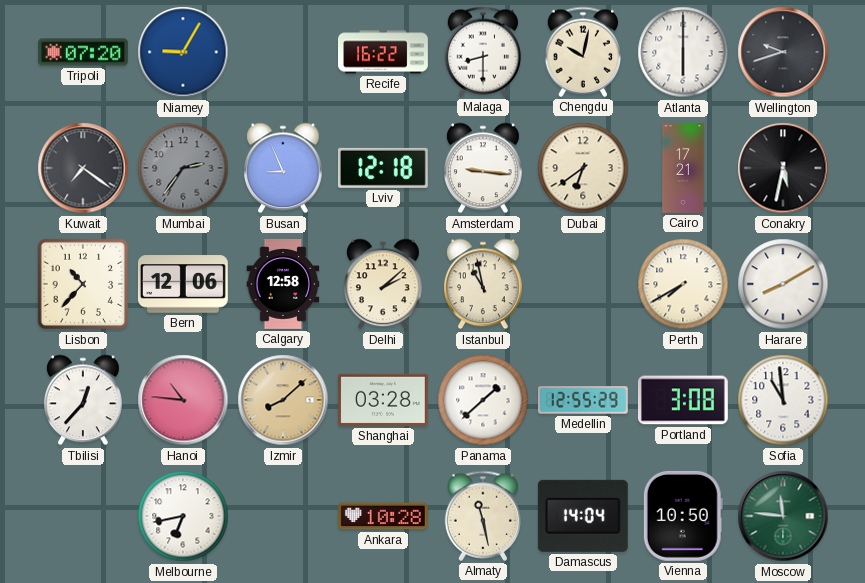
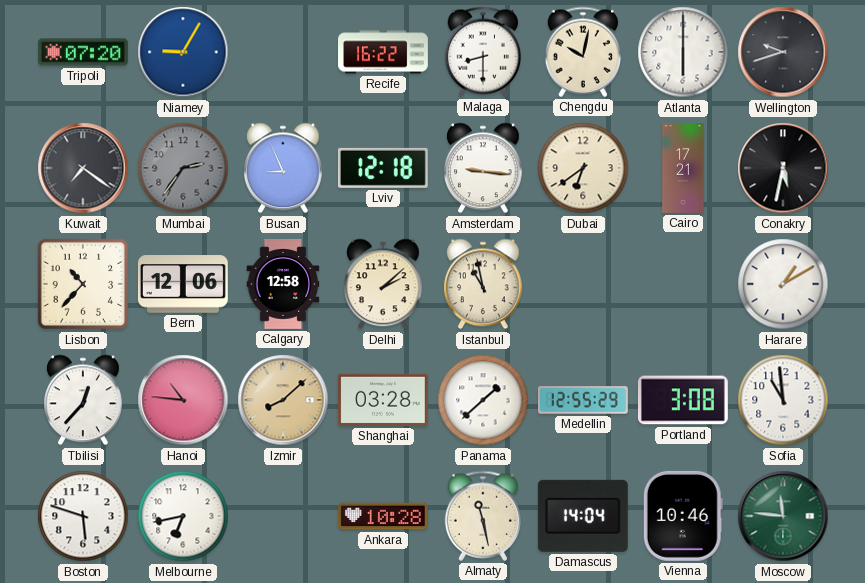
Perth: 7:40 -> none
Harare: 8:10 -> 1:10
Boston: none -> 5:48
Vienna: 10:50 -> 10:46
